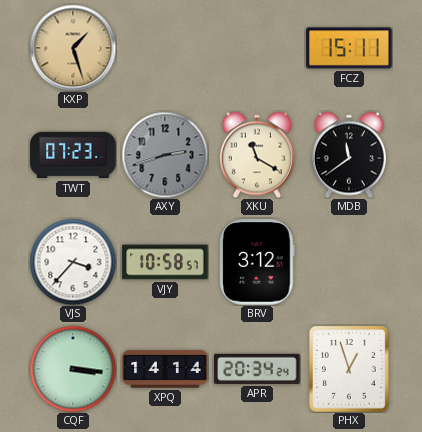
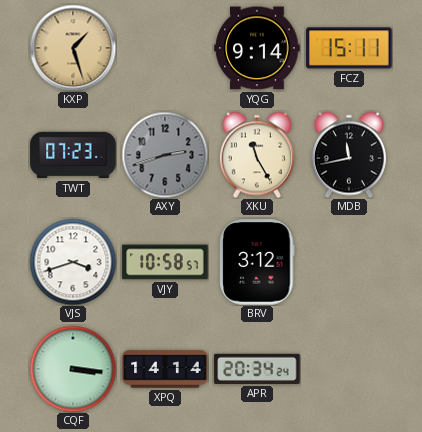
YQG: none -> 9:14
XKU: 11:20 -> 11:25
MDB: 11:39 -> 11:43
VJS: 3:37 -> 3:42
PHX: 12:57 -> none
